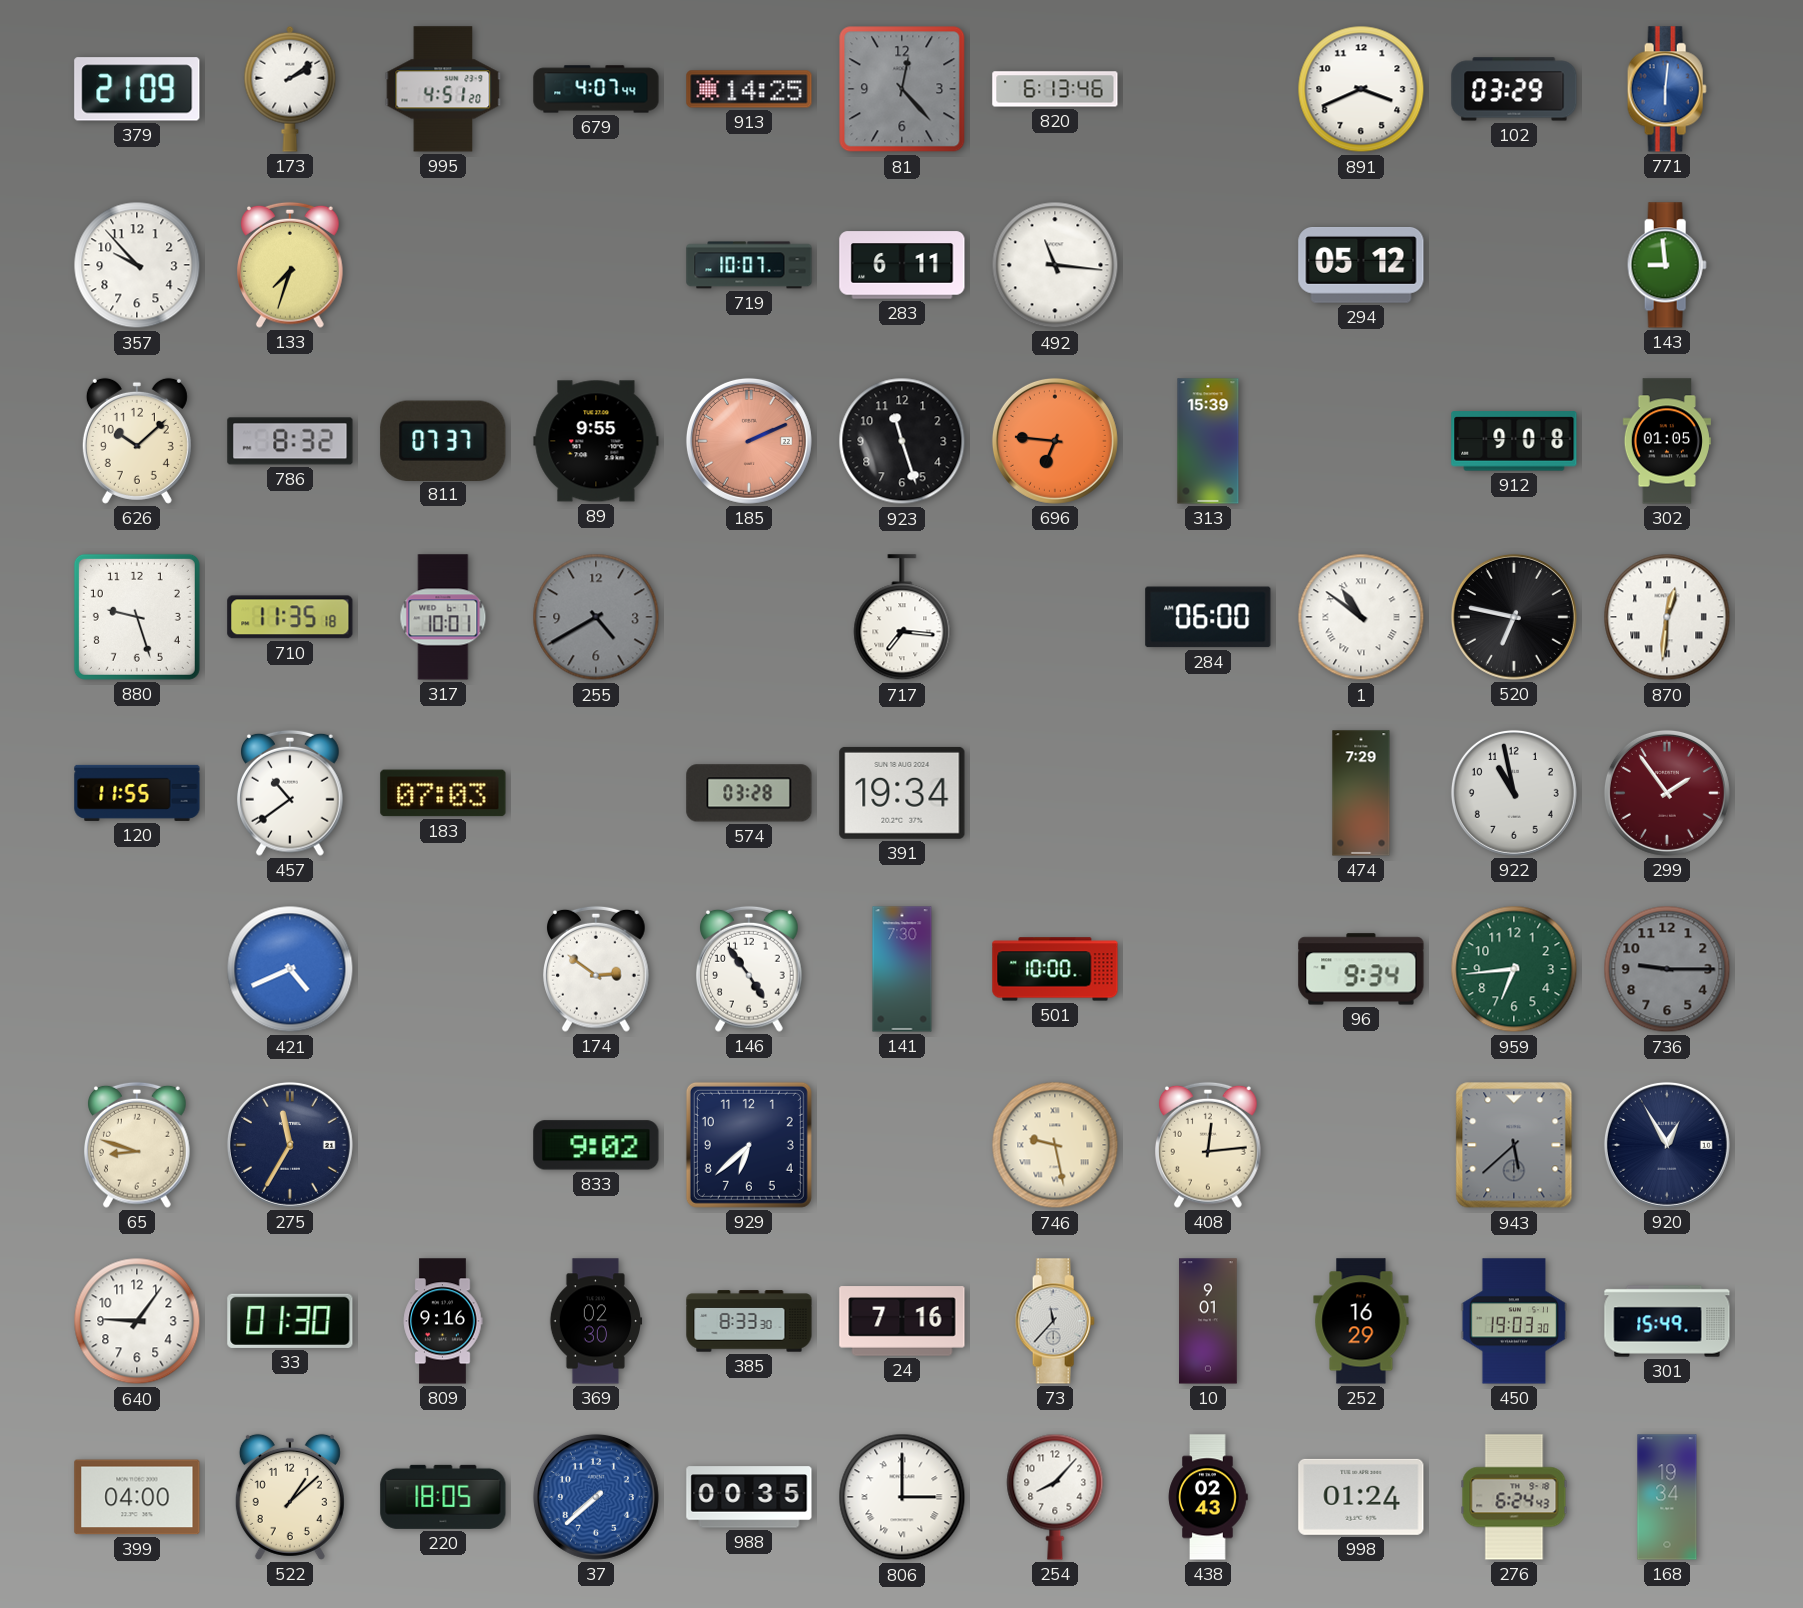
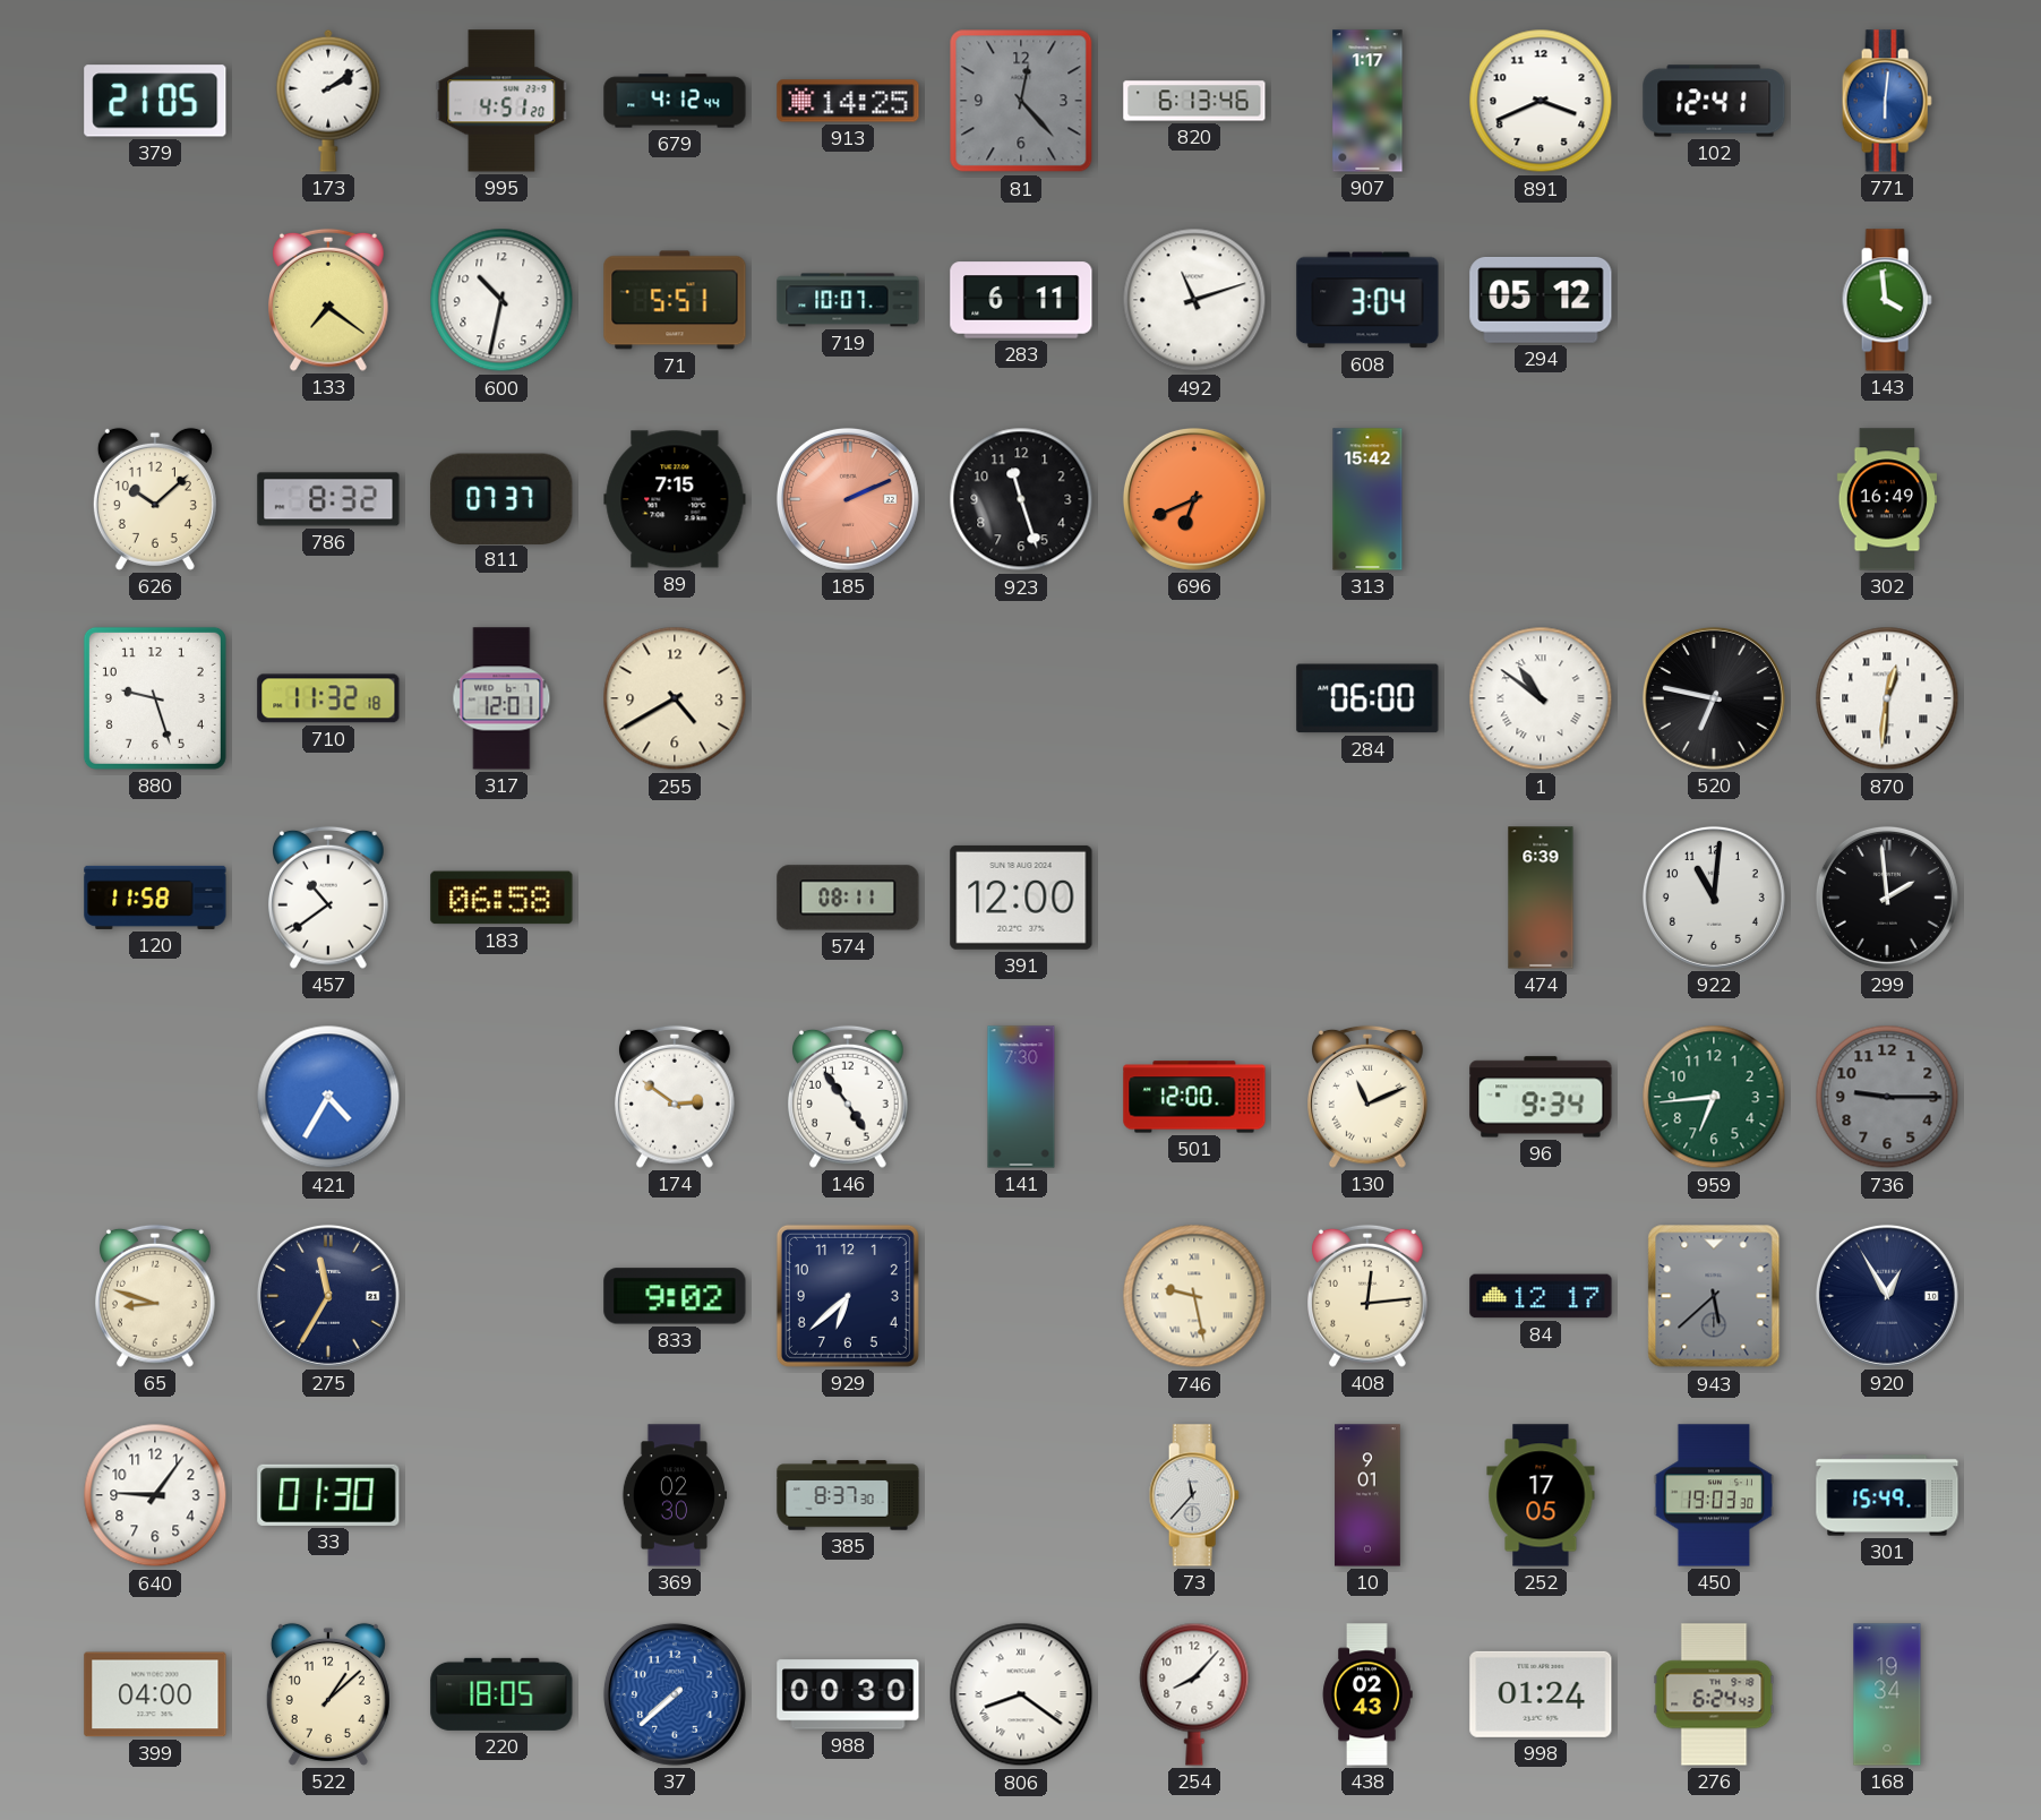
379: 21:09 -> 21:05
679: 4:07 -> 4:12
907: none -> 1:17
102: 03:29 -> 12:41
357: 9:53 -> none
133: 7:33 -> 7:21
600: none -> 10:32
71: none -> 5:51
492: 11:16 -> 11:12
608: none -> 3:04
143: 8:59 -> 3:59
89: 9:55 -> 7:15
696: 6:46 -> 6:41
313: 15:39 -> 15:42
912: 9:08 -> none
302: 01:05 -> 16:49
710: 11:35 -> 11:32
317: 10:01 -> 12:01
255 dial: grey -> cream
717: 7:16 -> none
120: 11:55 -> 11:58
183: 07:03 -> 06:58
574: 03:28 -> 08:11
391: 19:34 -> 12:00
474: 7:29 -> 6:39
922: 10:58 -> 11:01
299: 1:54 -> 1:59
299 dial: burgundy -> black
421: 4:41 -> 4:35
501: 10:00 -> 12:00
130: none -> 11:11
84: none -> 12:17
809: 9:16 -> none
385: 8:33 -> 8:37
24: 7:16 -> none
252: 16:29 -> 17:05
988: 00:35 -> 00:30
806: 3:00 -> 8:21
